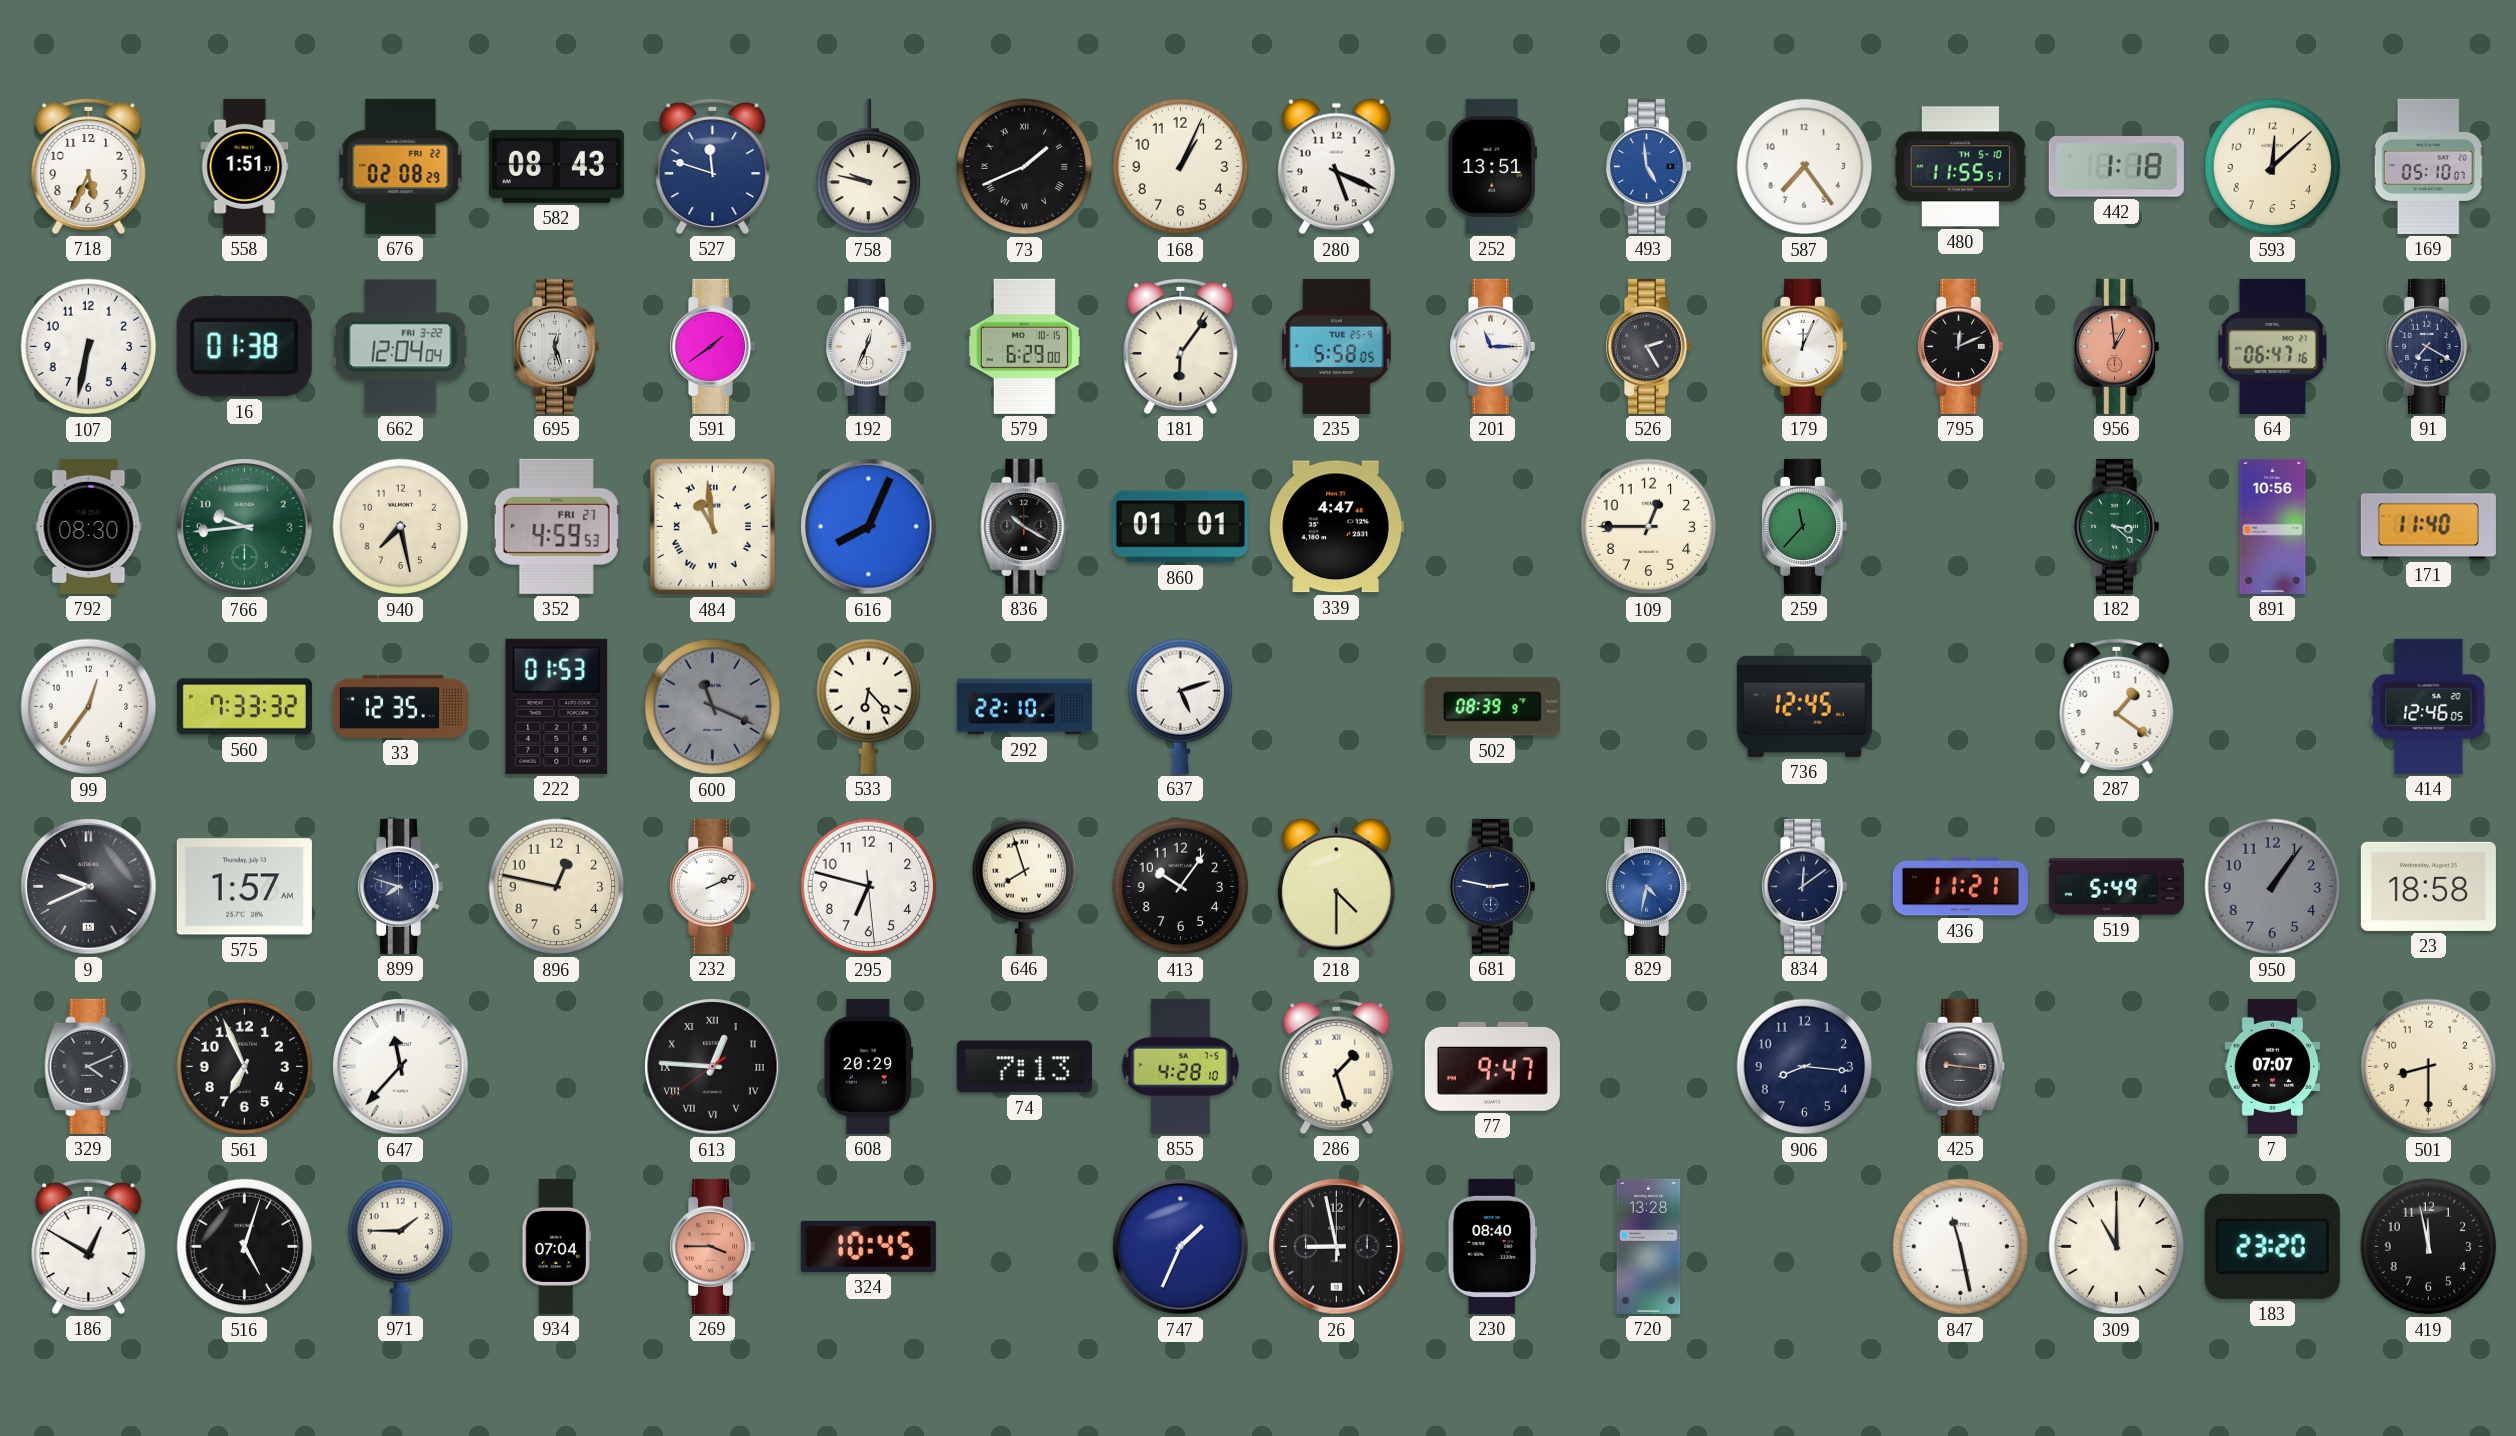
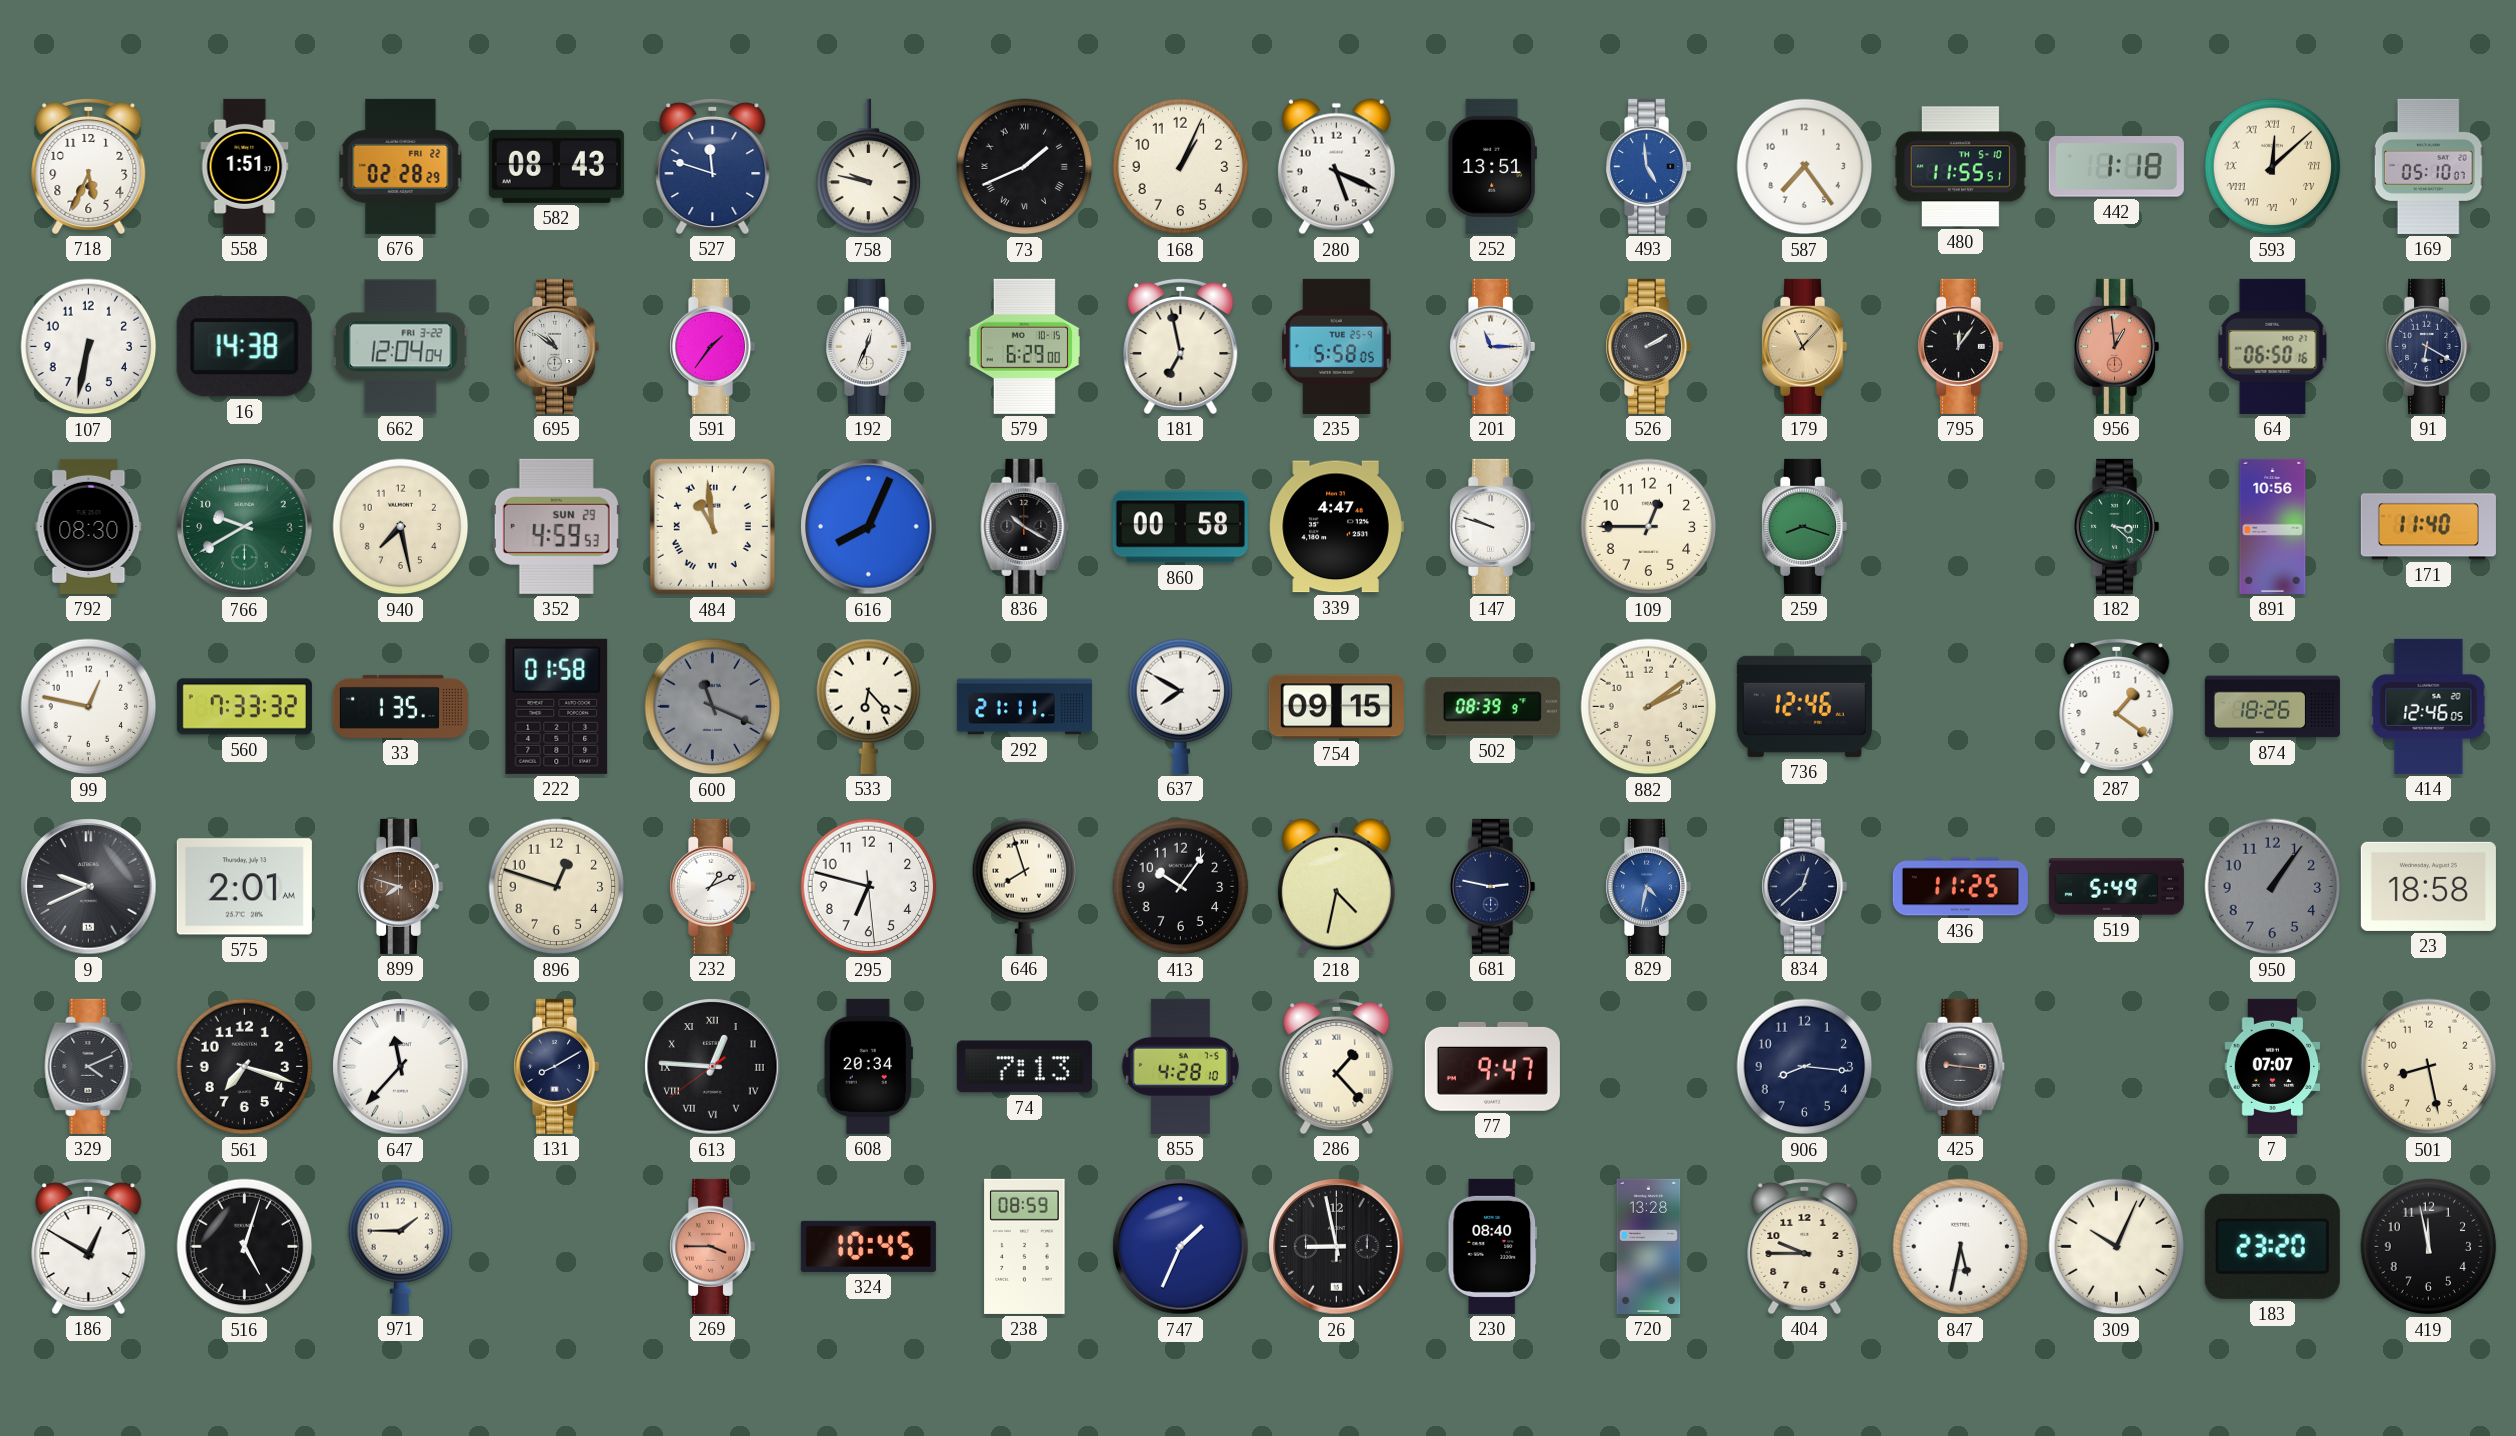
676: 02:08 -> 02:28
593 numerals: Arabic -> Roman
16: 01:38 -> 14:38
695: 12:27 -> 10:51
591: 1:39 -> 1:36
181: 6:06 -> 6:58
526: 2:25 -> 2:10
179: 12:04 -> 11:07
179 dial: white -> champagne
795: 12:11 -> 12:06
64: 06:47 -> 06:50
91: 7:20 -> 6:20
766: 9:44 -> 9:40
352 date: FRI 27 -> SUN 29
860: 01:01 -> 00:58
147: none -> 9:48
259: 11:37 -> 8:18
99: 12:36 -> 12:47
33: 12:35 -> 1:35
222: 01:53 -> 01:58
292: 22:10 -> 21:11
637: 5:12 -> 7:50
754: none -> 09:15
882: none -> 2:09
736: 12:45 -> 12:46
874: none -> 18:26
575: 1:57 -> 2:01
899 dial: navy -> brown
896: 12:47 -> 12:48
232: 2:11 -> 1:11
218: 4:30 -> 4:32
834: 12:09 -> 12:38
436: 11:21 -> 11:25
561: 6:56 -> 7:18
131: none -> 8:10
608: 20:29 -> 20:34
286: 1:27 -> 1:23
501: 8:30 -> 8:28
934: 07:04 -> none
238: none -> 08:59
404: none -> 9:45
847: 11:28 -> 5:32
309: 11:00 -> 10:04
